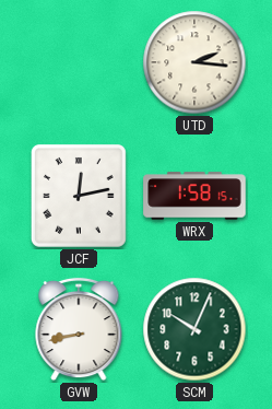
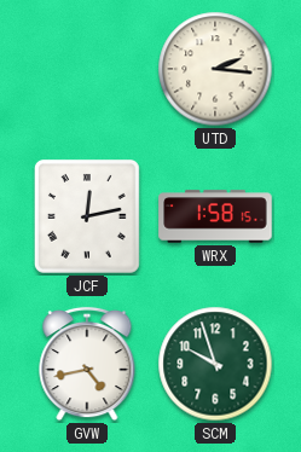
GVW: 8:43 -> 4:43
SCM: 10:04 -> 9:57
